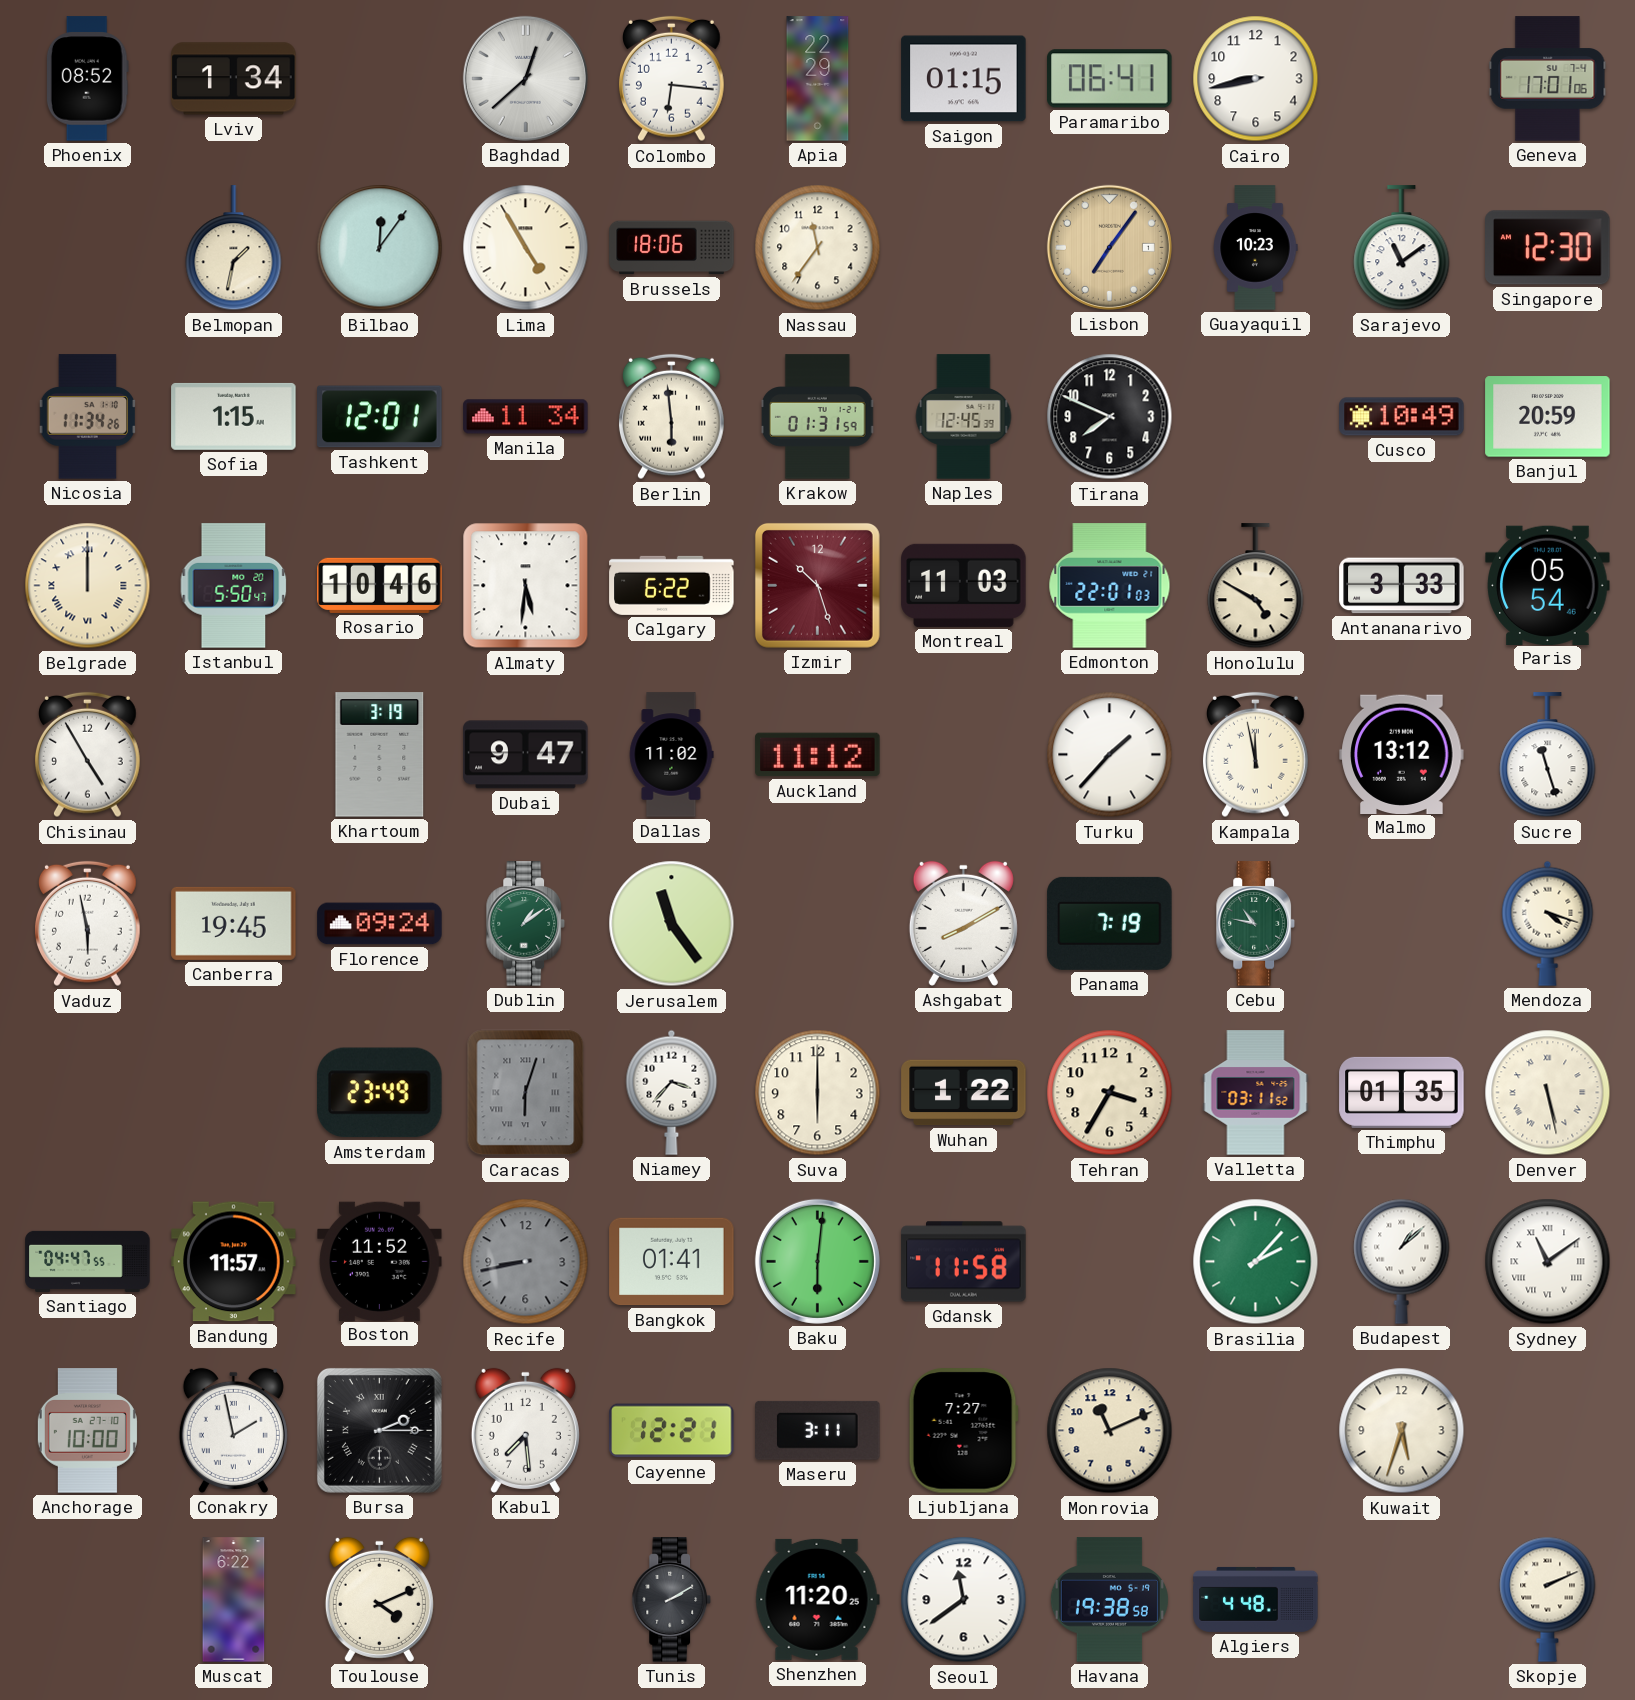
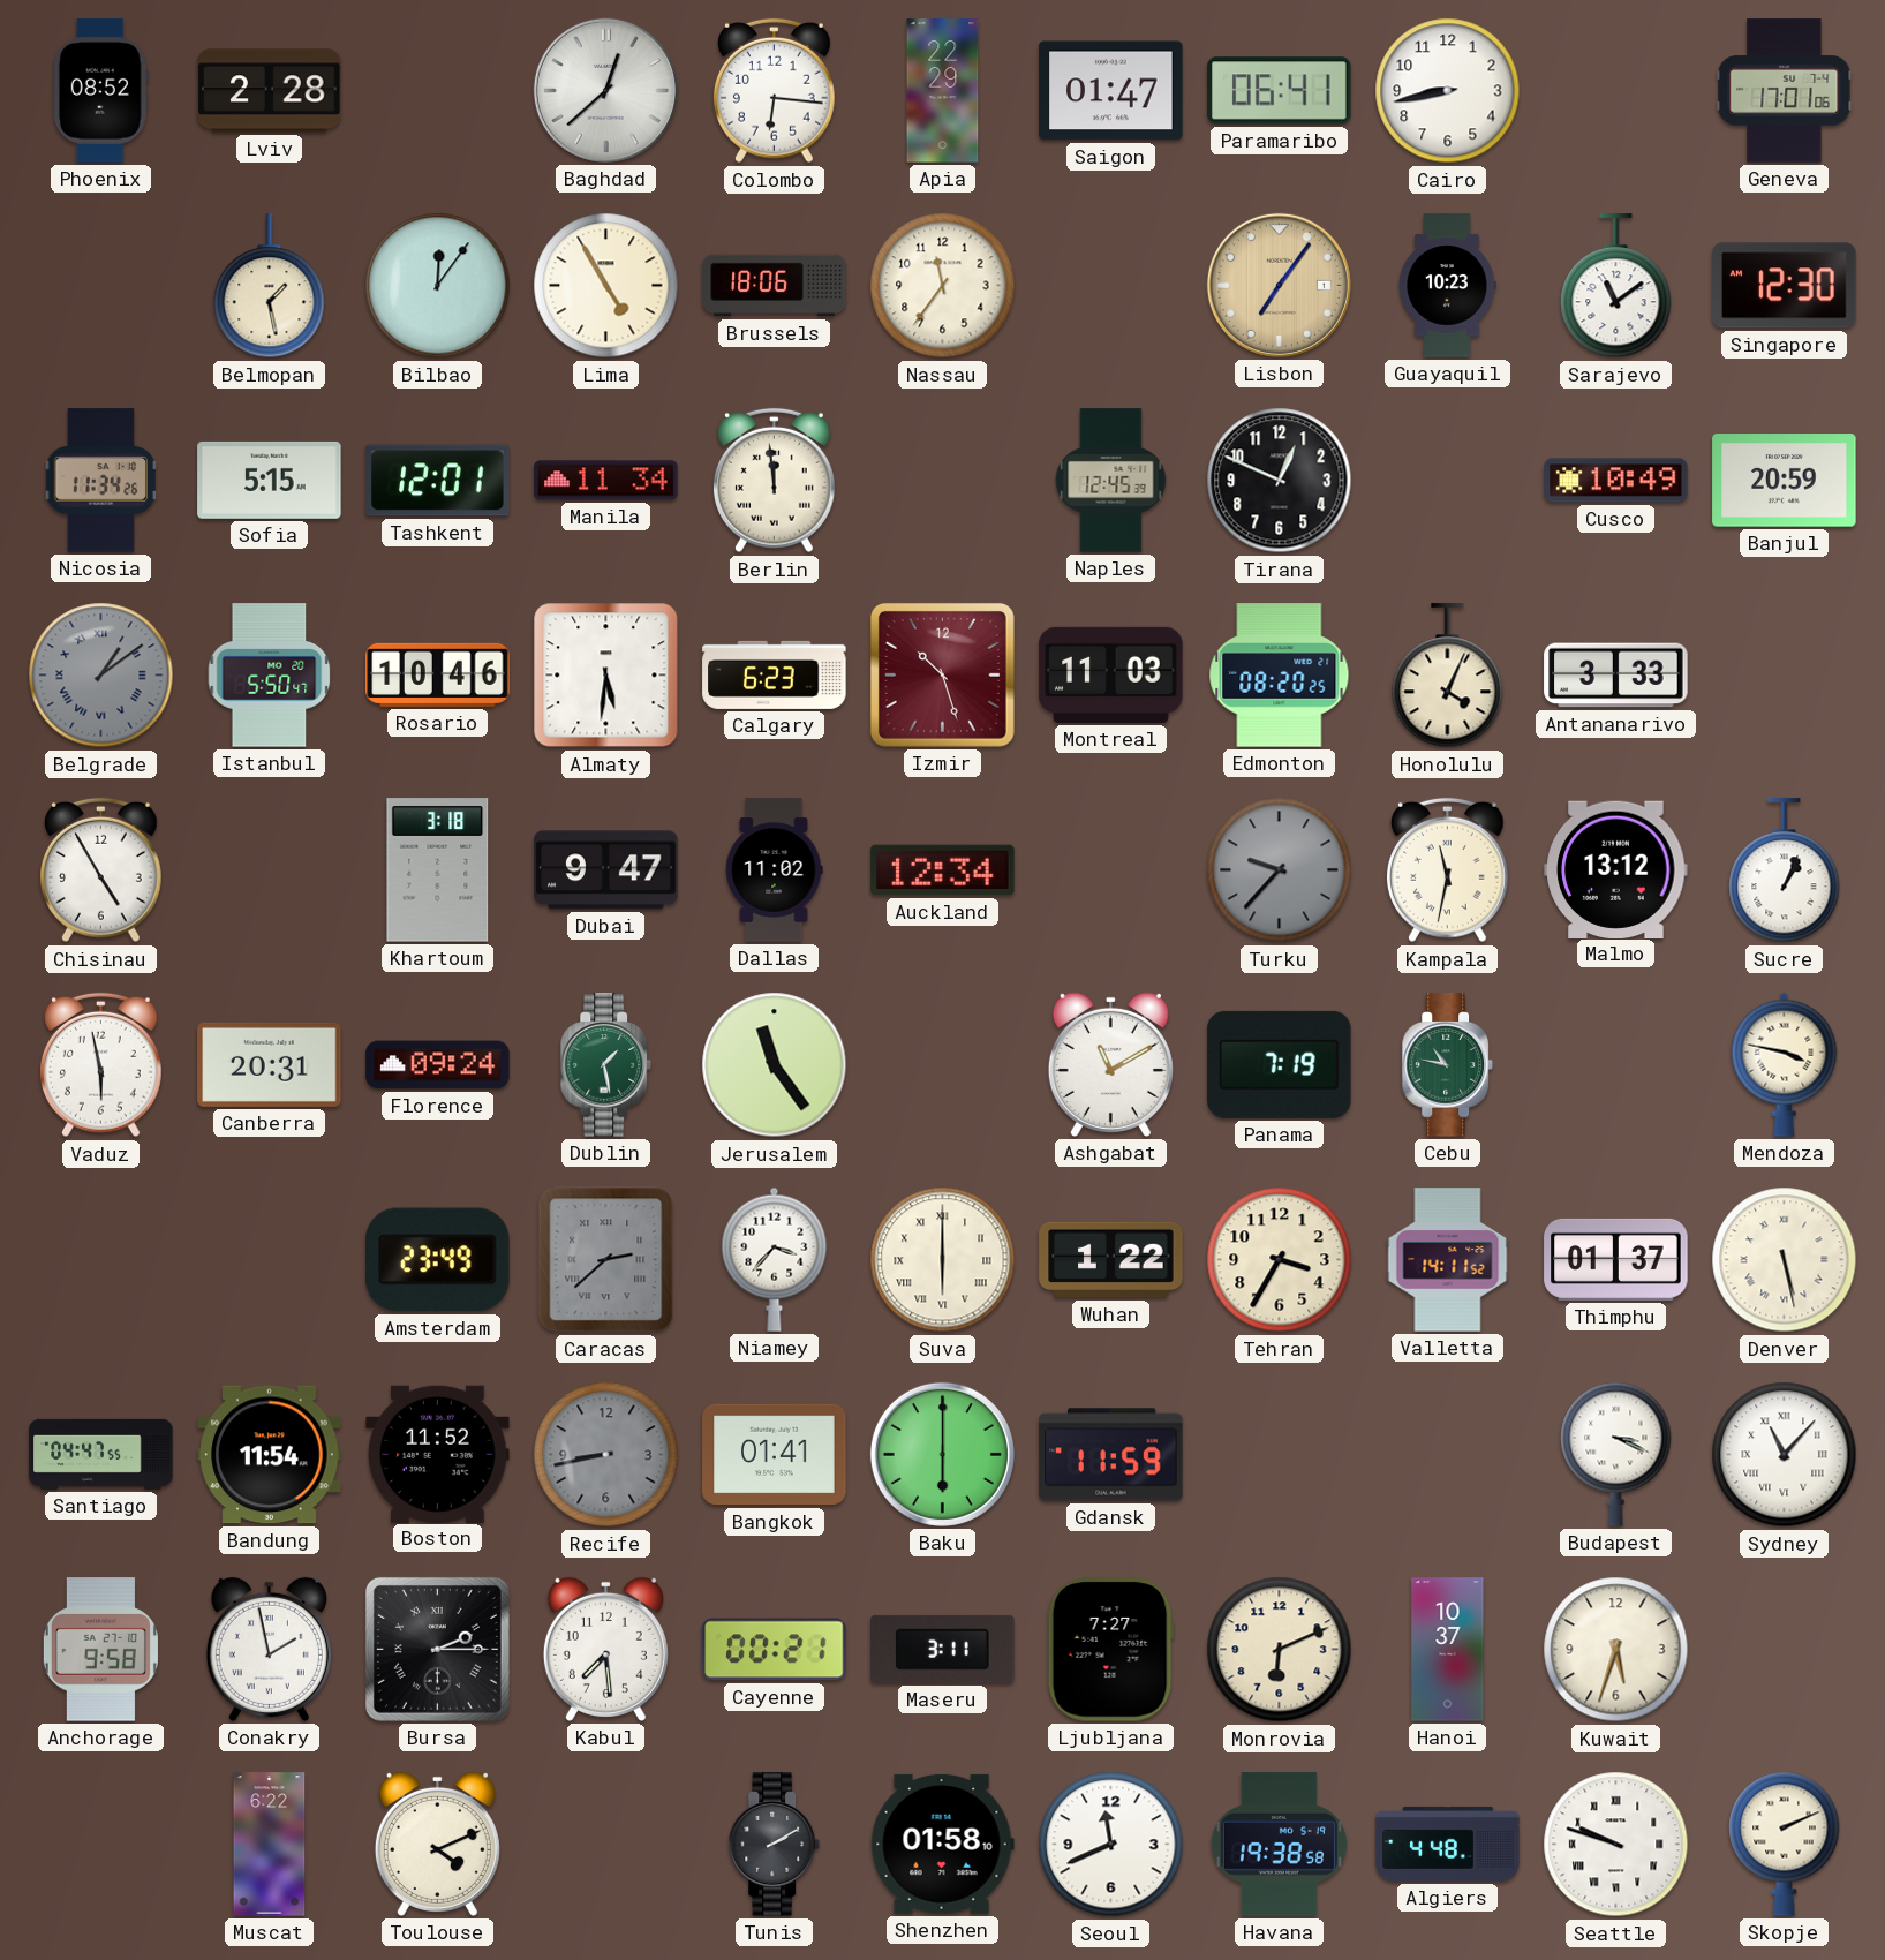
Lviv: 1:34 -> 2:28
Saigon: 01:15 -> 01:47
Belmopan: 1:32 -> 1:28
Sofia: 1:15 -> 5:15
Berlin: 5:59 -> 11:59
Krakow: 01:31 -> none
Tirana: 7:49 -> 12:49
Belgrade: 12:00 -> 1:09
Belgrade dial: cream -> grey
Calgary: 6:22 -> 6:23
Edmonton: 22:01 -> 08:20
Honolulu: 4:50 -> 4:04
Paris: 05:54 -> none
Khartoum: 3:19 -> 3:18
Auckland: 11:12 -> 12:34
Turku: 1:37 -> 9:37
Turku dial: white -> grey
Kampala: 11:58 -> 11:32
Sucre: 11:27 -> 1:04
Canberra: 19:45 -> 20:31
Dublin: 1:09 -> 1:28
Ashgabat: 8:10 -> 11:10
Mendoza: 4:18 -> 3:47
Caracas: 6:03 -> 2:38
Suva numerals: Arabic -> Roman
Valletta: 03:11 -> 14:11
Thimphu: 01:35 -> 01:37
Bandung: 11:57 -> 11:54
Baku: 6:01 -> 6:00
Gdansk: 11:58 -> 11:59
Brasilia: 2:07 -> none
Budapest: 1:08 -> 3:19
Sydney: 11:09 -> 11:07
Anchorage: 10:00 -> 9:58
Cayenne: 12:21 -> 00:21
Monrovia: 11:11 -> 6:11
Hanoi: none -> 10:37
Shenzhen: 11:20 -> 01:58
Seoul: 11:39 -> 11:41
Seattle: none -> 9:48
